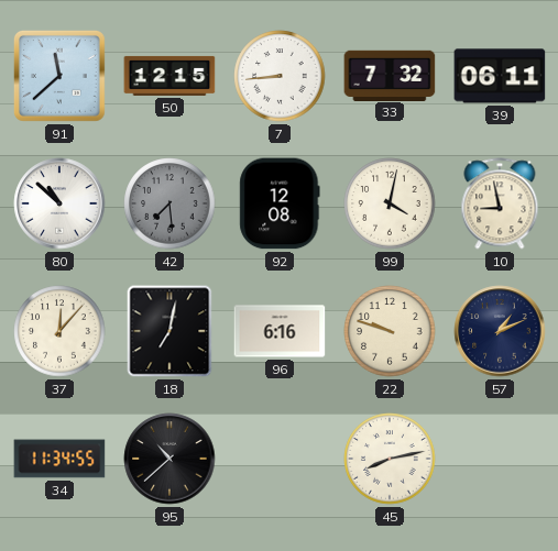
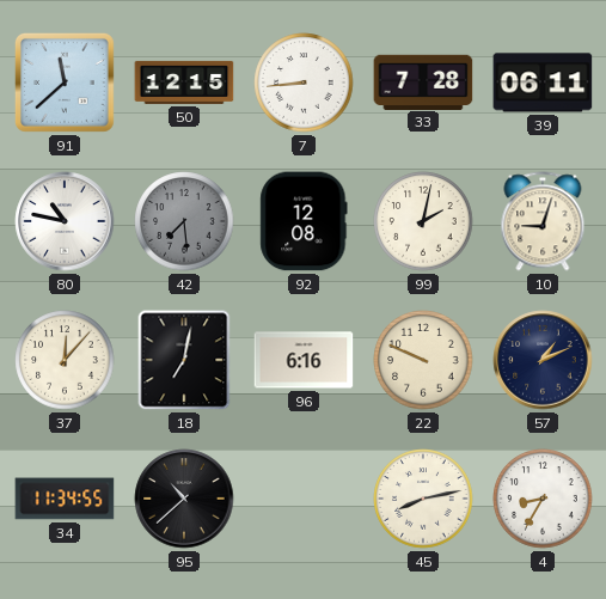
33: 7:32 -> 7:28
80: 10:52 -> 10:47
99: 4:02 -> 2:02
10: 8:58 -> 9:03
22: 9:48 -> 9:49
4: none -> 8:35
